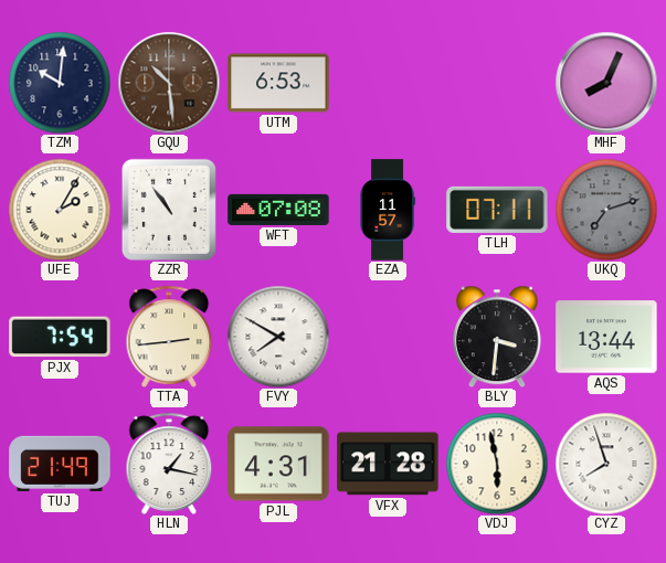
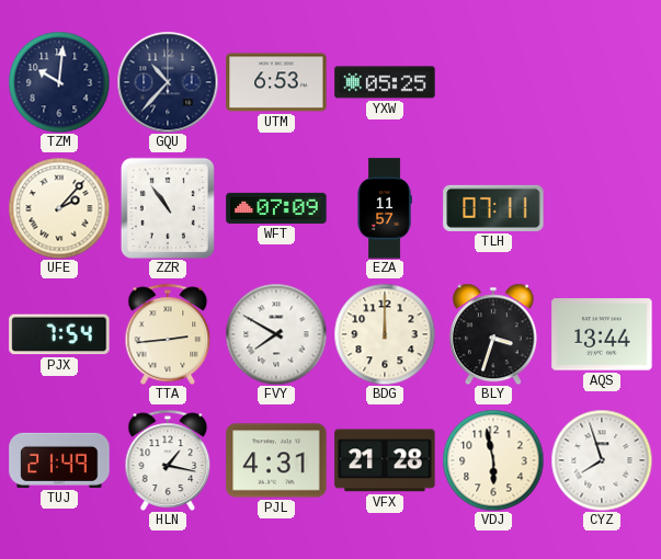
GQU: 10:29 -> 10:37
GQU dial: brown -> navy
YXW: none -> 05:25
MHF: 8:04 -> none
UFE: 2:05 -> 2:07
WFT: 07:08 -> 07:09
UKQ: 7:12 -> none
BDG: none -> 12:00
BLY: 3:31 -> 3:33
